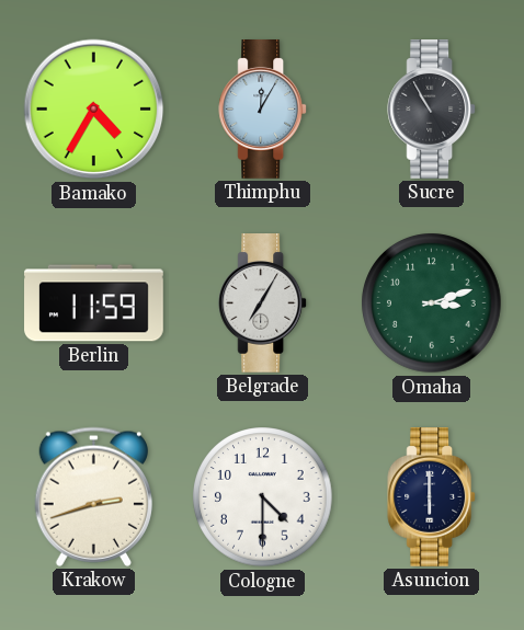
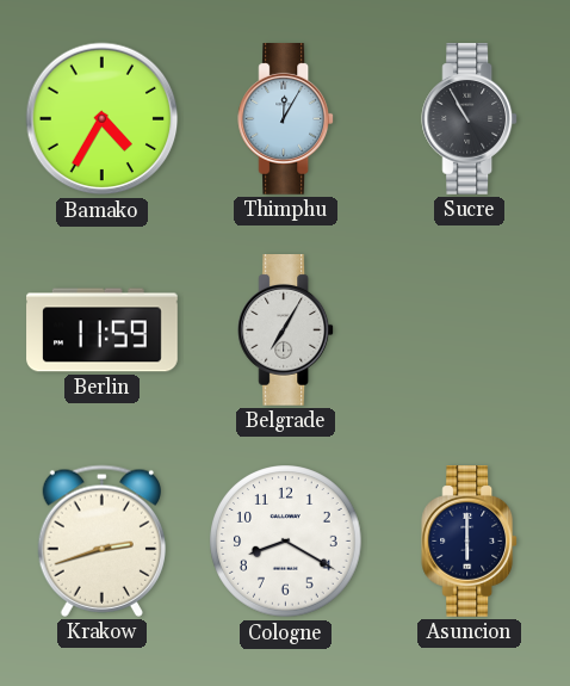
Omaha: 3:12 -> none
Cologne: 4:30 -> 8:20
